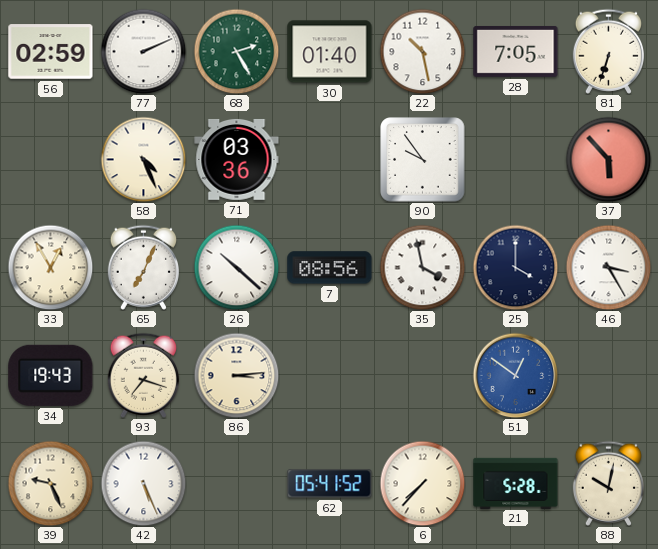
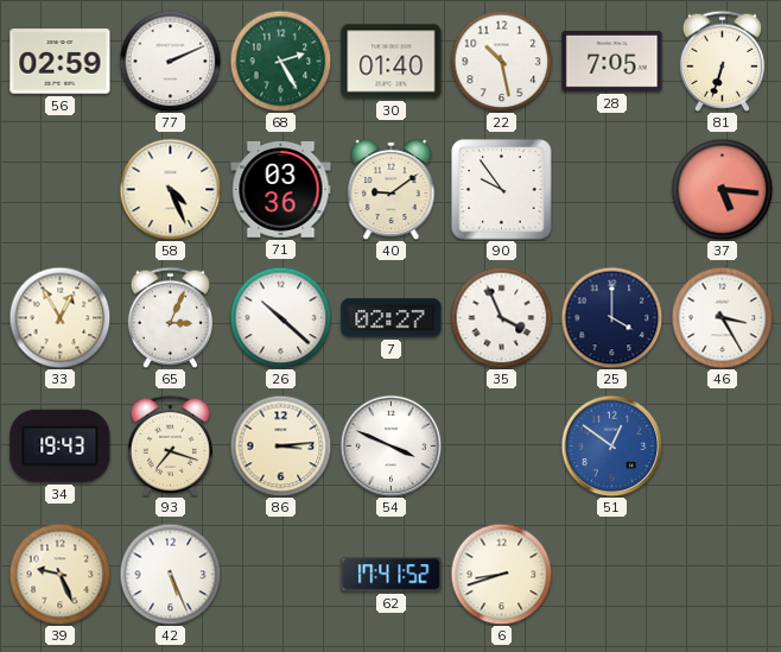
40: none -> 9:09
37: 5:53 -> 5:16
65: 7:04 -> 3:04
7: 08:56 -> 02:27
35: 3:58 -> 3:56
54: none -> 3:49
62: 05:41 -> 17:41
6: 7:37 -> 8:42
21: 5:28 -> none
88: 10:02 -> none
